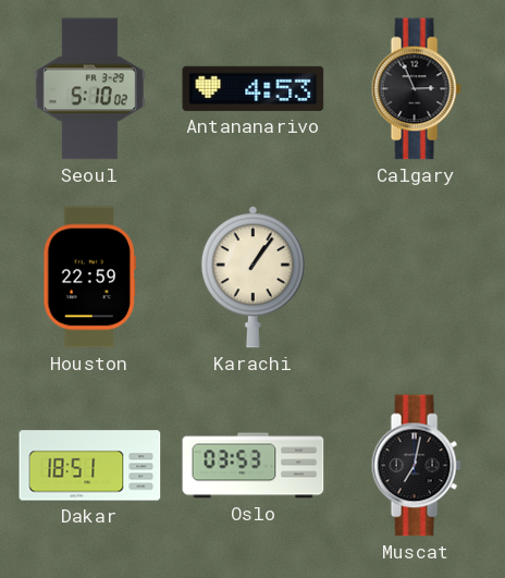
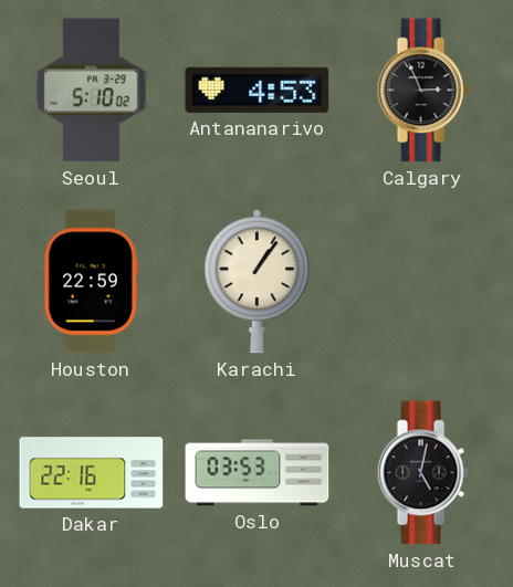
Dakar: 18:51 -> 22:16
Muscat: 7:02 -> 5:02
